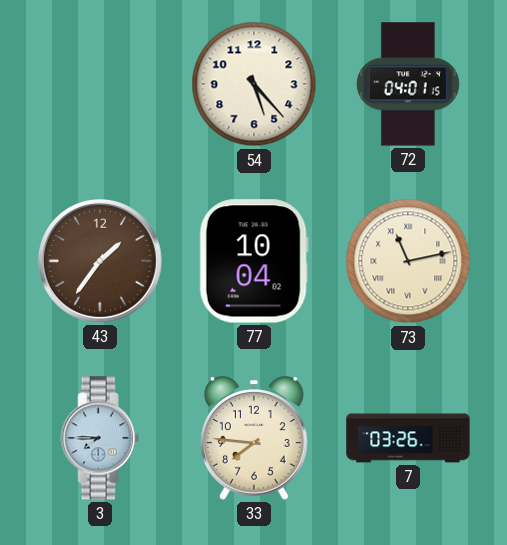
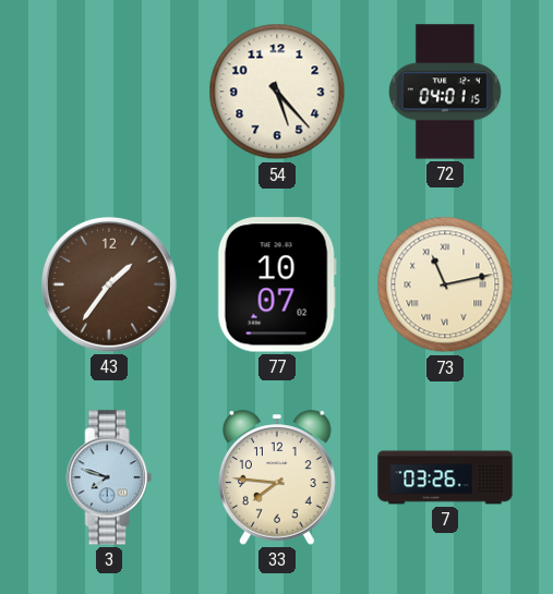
77: 10:04 -> 10:07
3: 7:45 -> 7:48
